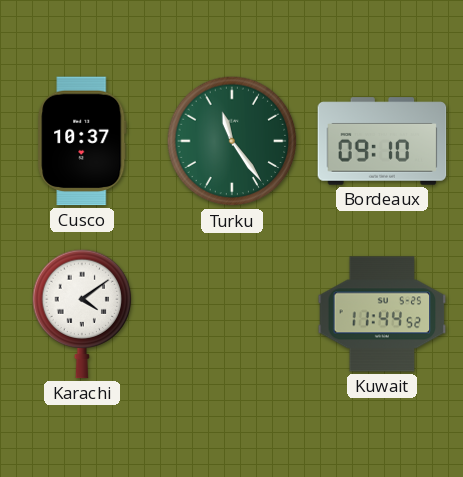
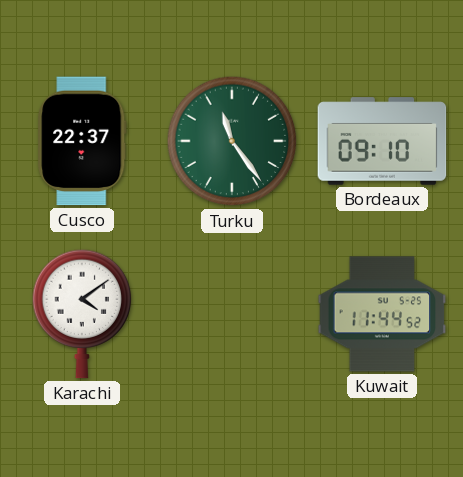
Cusco: 10:37 -> 22:37
